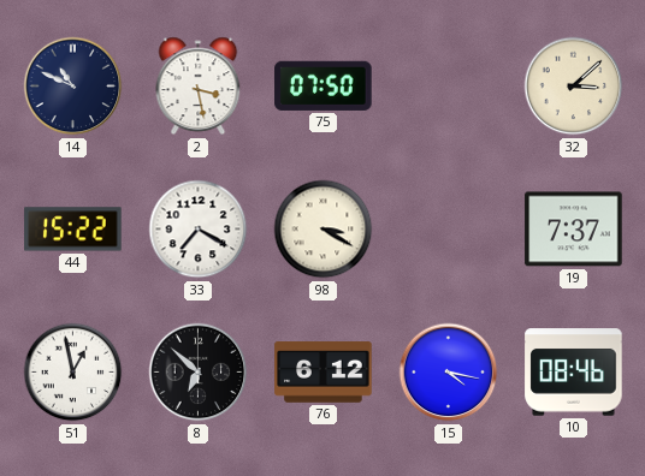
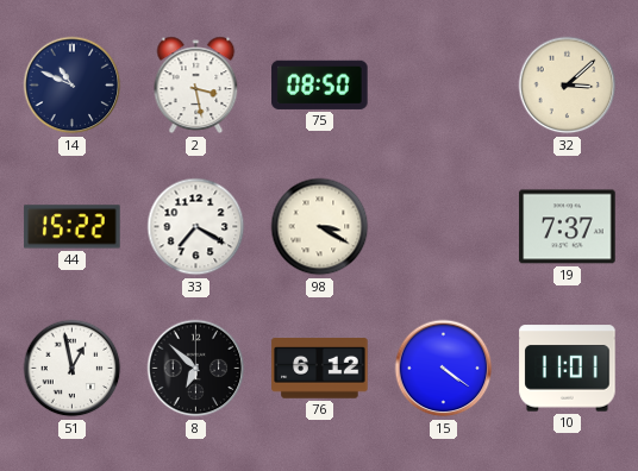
75: 07:50 -> 08:50
15: 4:17 -> 4:21
10: 08:46 -> 11:01
